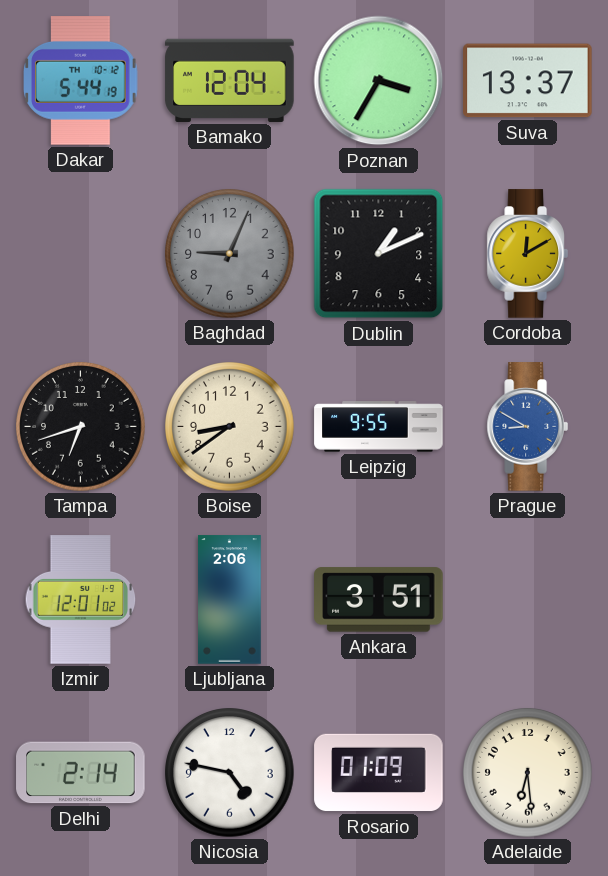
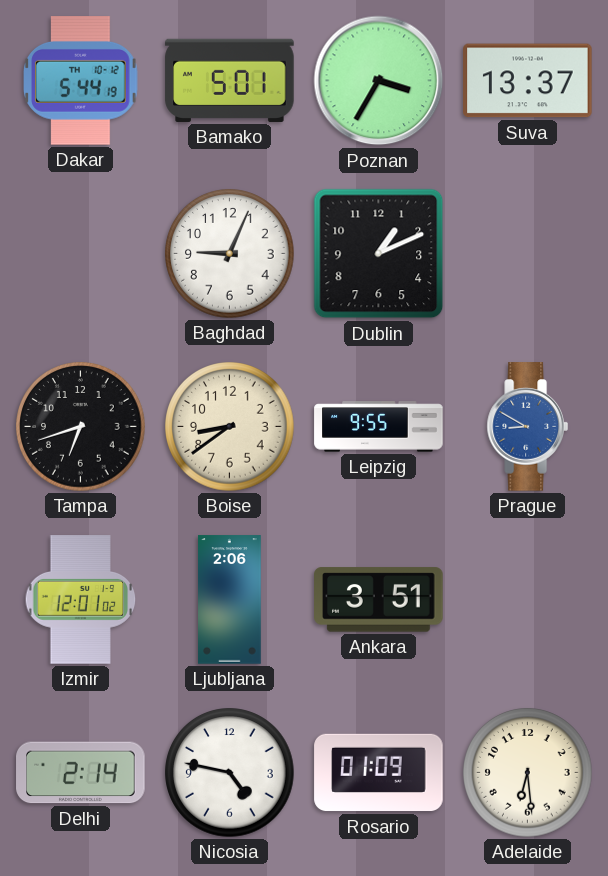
Bamako: 12:04 -> 5:01
Baghdad dial: grey -> white
Cordoba: 12:10 -> none
